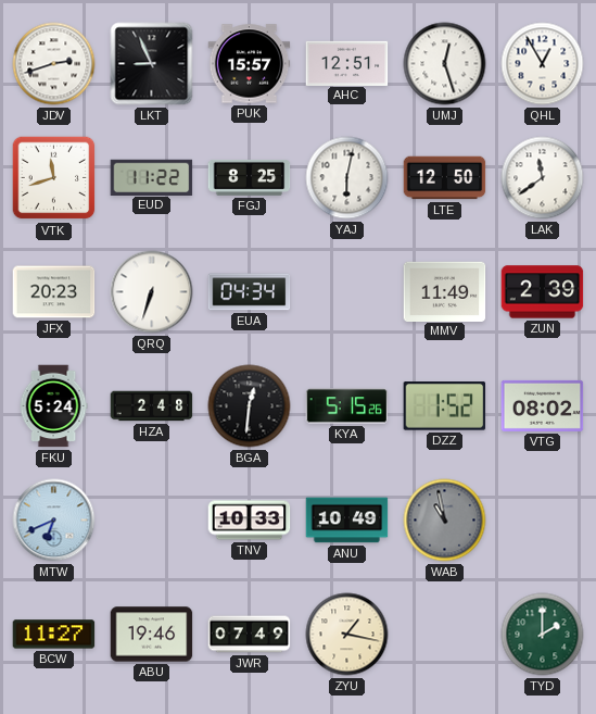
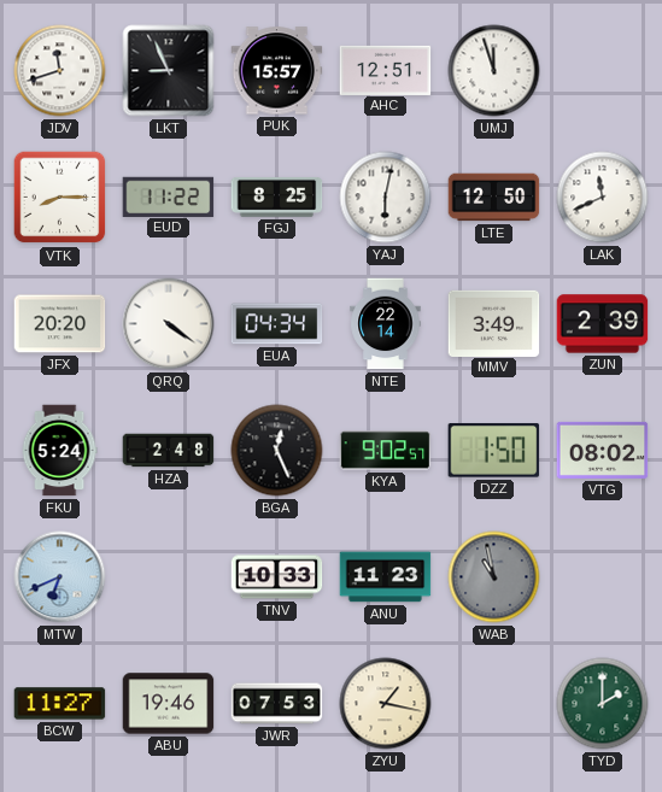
JDV: 2:42 -> 11:42
UMJ: 12:27 -> 11:57
QHL: 12:55 -> none
VTK: 11:42 -> 8:15
LAK: 11:39 -> 11:41
JFX: 20:23 -> 20:20
QRQ: 6:33 -> 4:21
NTE: none -> 22:14
MMV: 11:49 -> 3:49
BGA: 12:31 -> 12:26
KYA: 5:15 -> 9:02
DZZ: 1:52 -> 1:50
ANU: 10:49 -> 11:23
JWR: 07:49 -> 07:53
